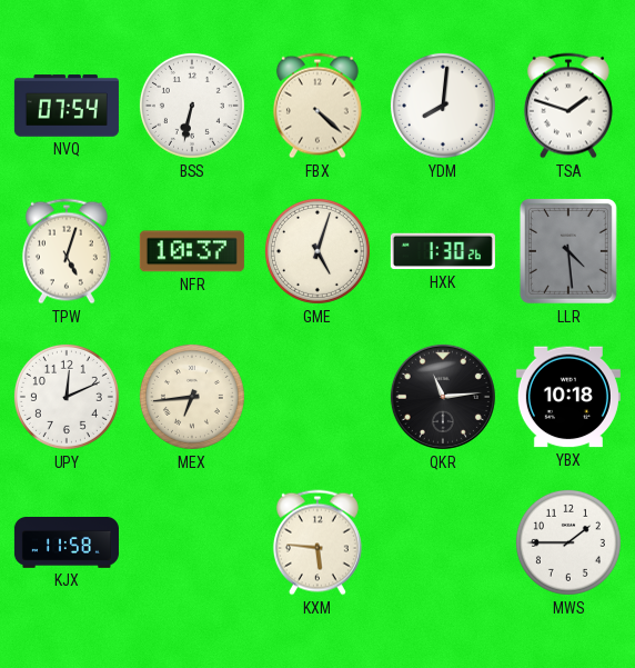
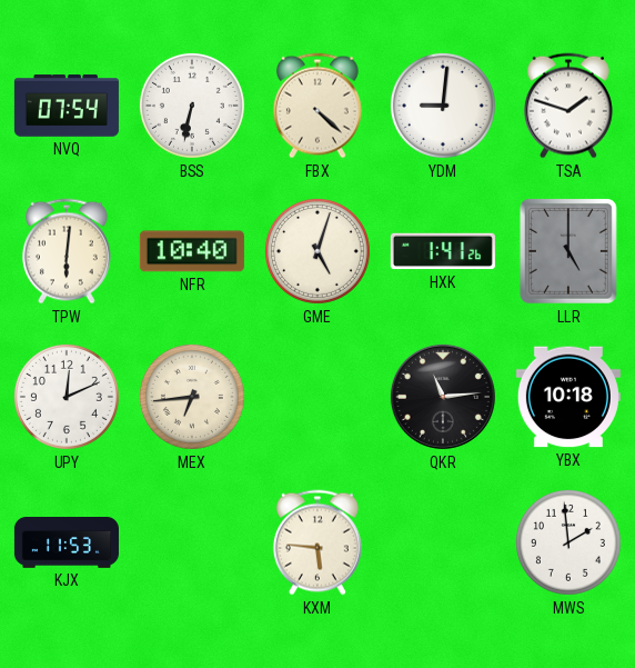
YDM: 8:01 -> 9:01
TPW: 5:03 -> 6:01
NFR: 10:37 -> 10:40
HXK: 1:30 -> 1:41
LLR: 4:29 -> 5:00
KJX: 11:58 -> 11:53
MWS: 1:45 -> 1:59
